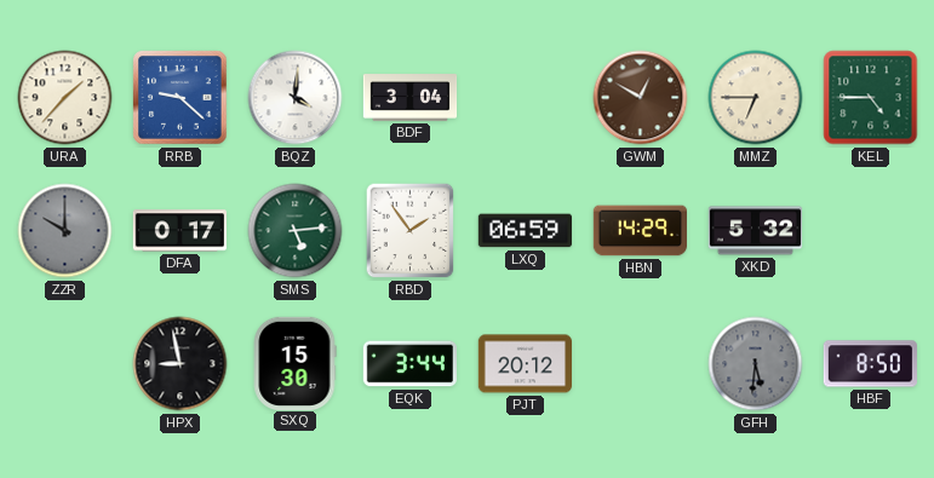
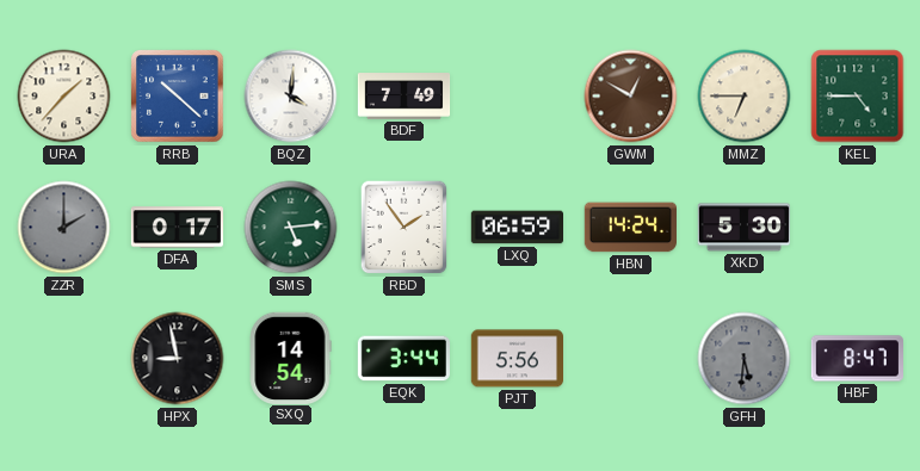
RRB: 9:22 -> 10:22
BDF: 3:04 -> 7:49
ZZR: 10:00 -> 2:00
HBN: 14:29 -> 14:24
XKD: 5:32 -> 5:30
SXQ: 15:30 -> 14:54
PJT: 20:12 -> 5:56
HBF: 8:50 -> 8:47
